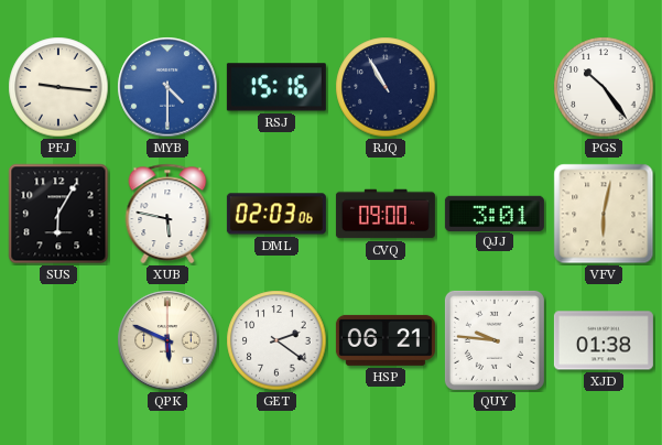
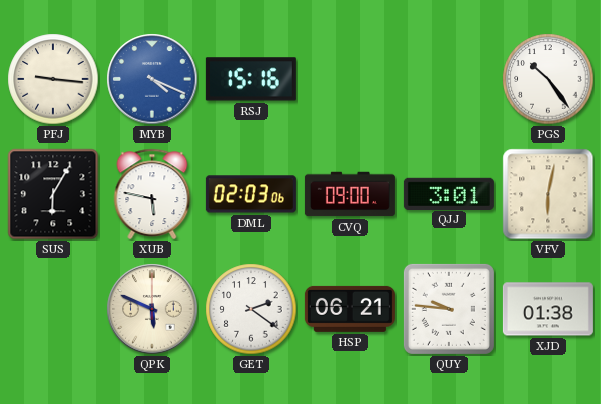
MYB: 4:30 -> 4:19
RJQ: 10:55 -> none
